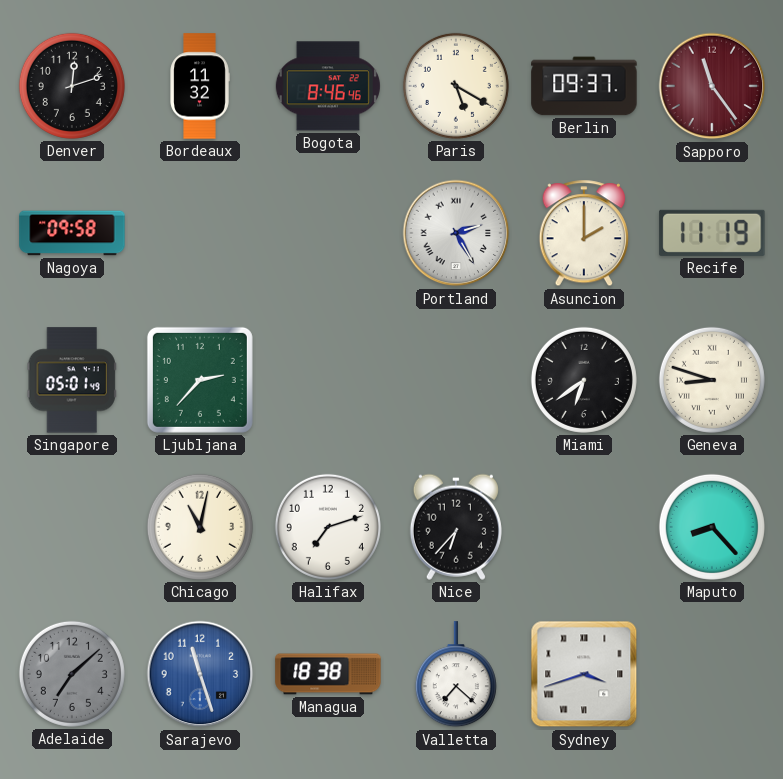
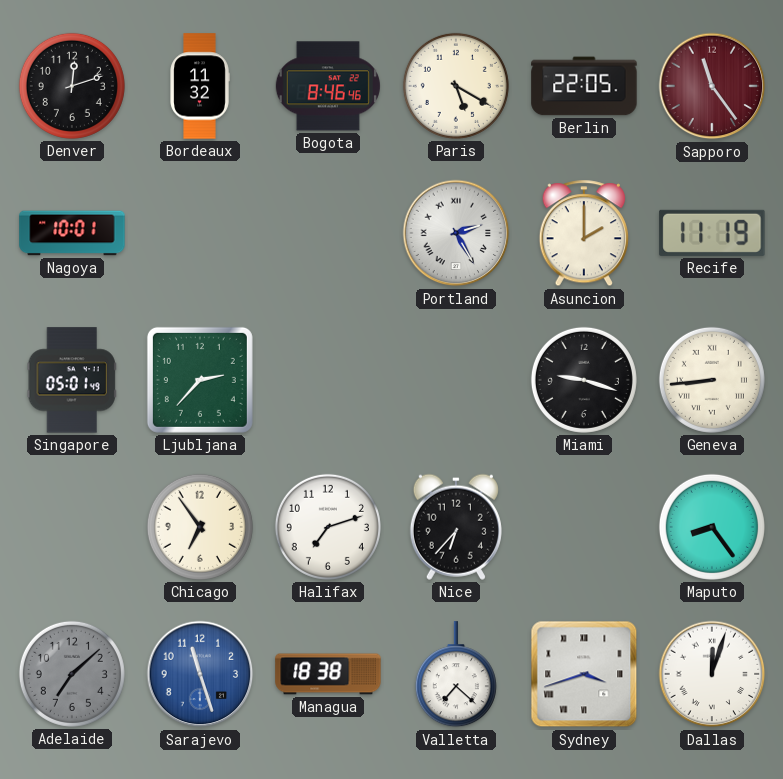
Berlin: 09:37 -> 22:05
Nagoya: 09:58 -> 10:01
Miami: 6:39 -> 9:18
Geneva: 8:48 -> 8:44
Chicago: 11:02 -> 6:54
Maputo: 8:23 -> 8:24
Dallas: none -> 12:03
